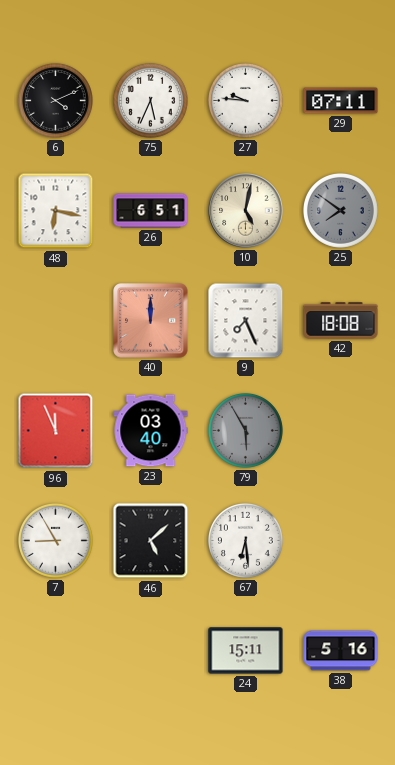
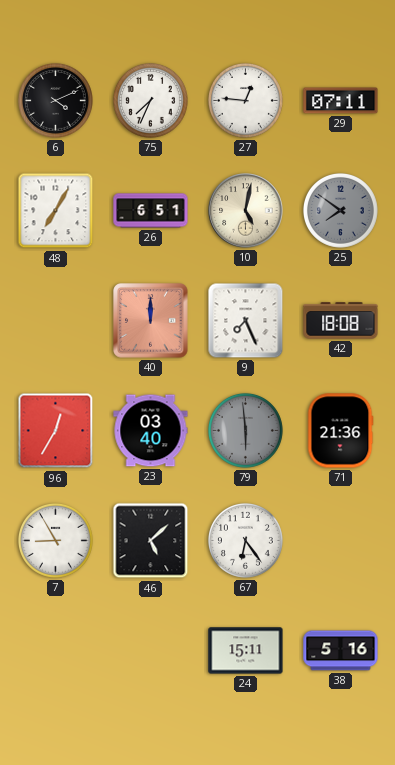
75: 5:34 -> 7:34
27: 9:46 -> 12:46
48: 6:17 -> 7:05
96: 11:56 -> 12:35
79: 5:55 -> 5:59
71: none -> 21:36
67: 6:29 -> 6:24
